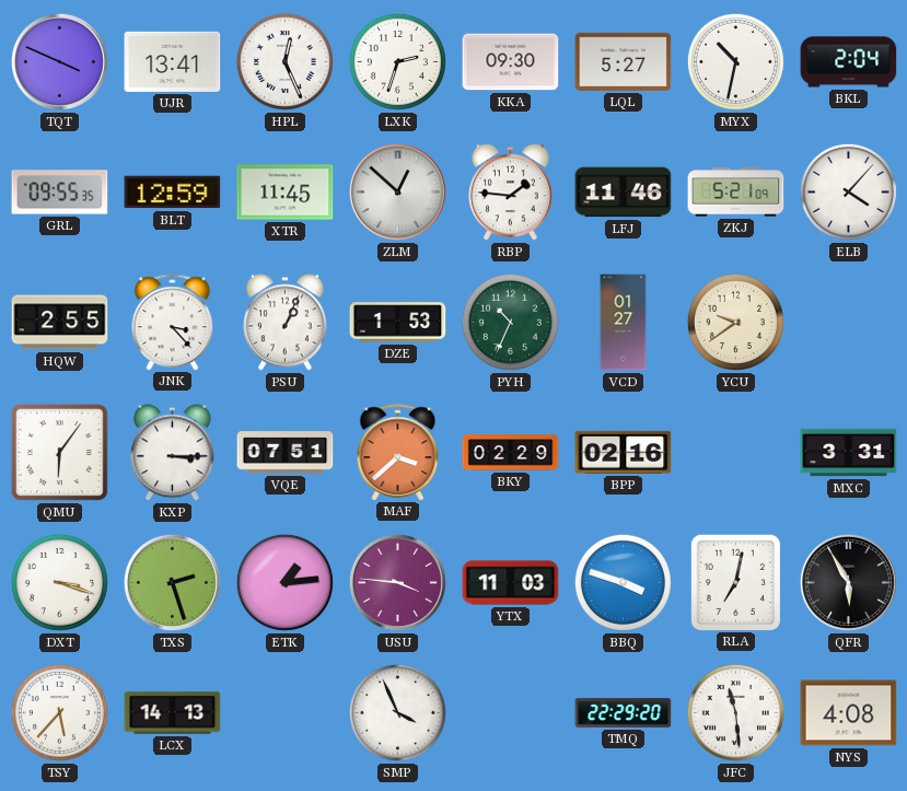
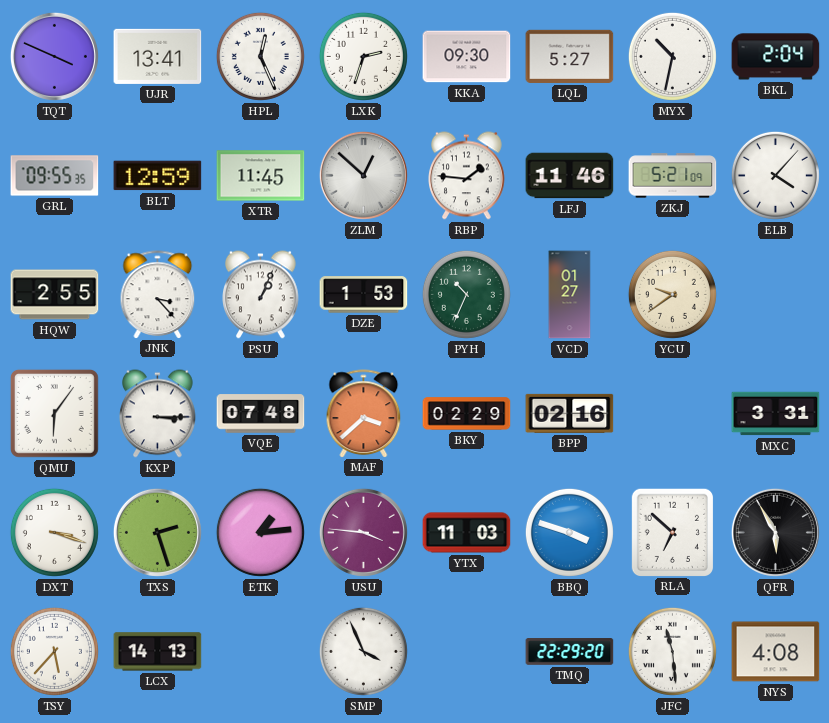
VQE: 07:51 -> 07:48
RLA: 7:02 -> 6:52
